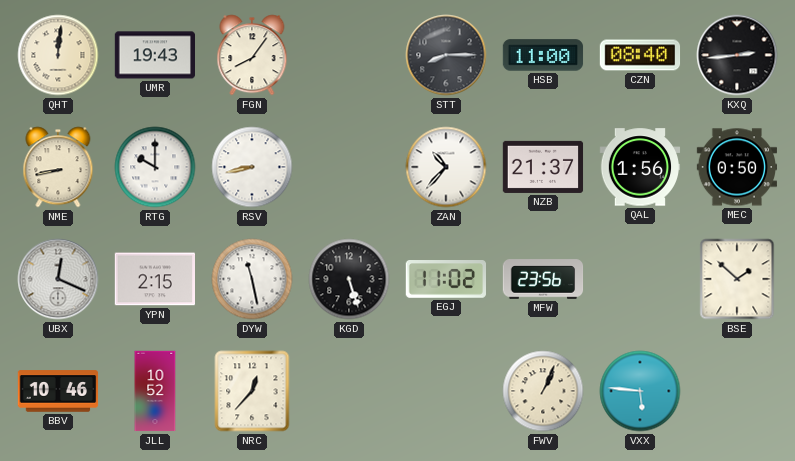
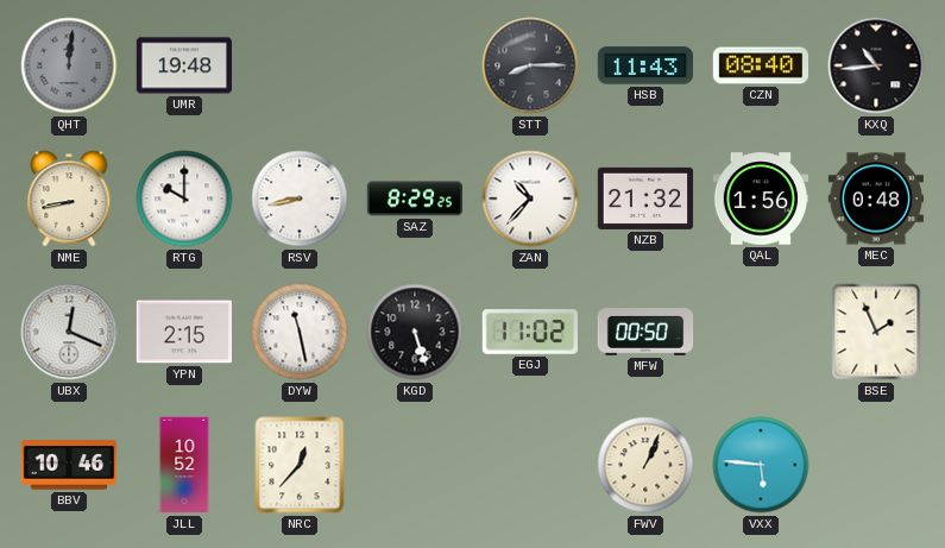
QHT dial: cream -> grey
UMR: 19:43 -> 19:48
FGN: 8:06 -> none
HSB: 11:00 -> 11:43
KXQ: 2:44 -> 10:44
SAZ: none -> 8:29
NZB: 21:37 -> 21:32
MEC: 0:50 -> 0:48
MFW: 23:56 -> 00:50
BSE: 1:52 -> 1:56
